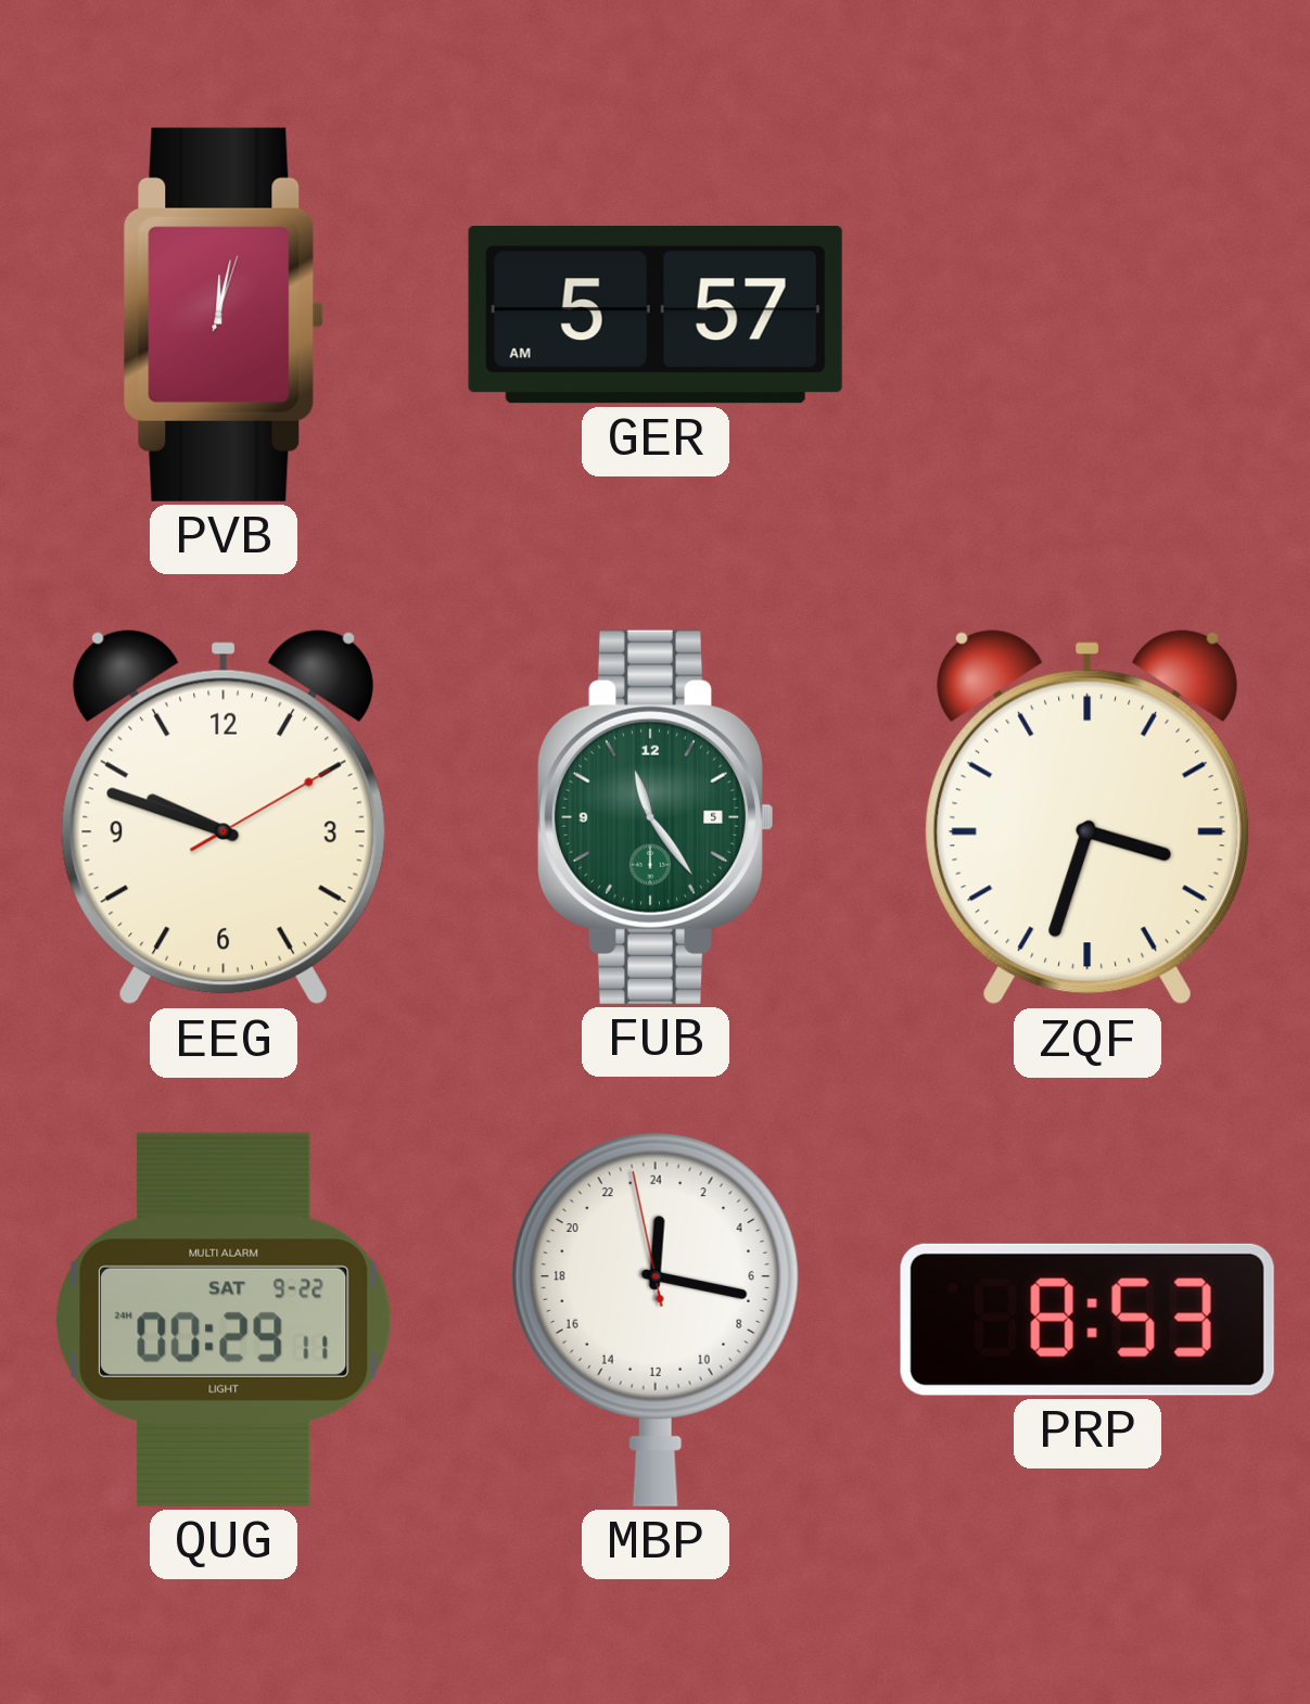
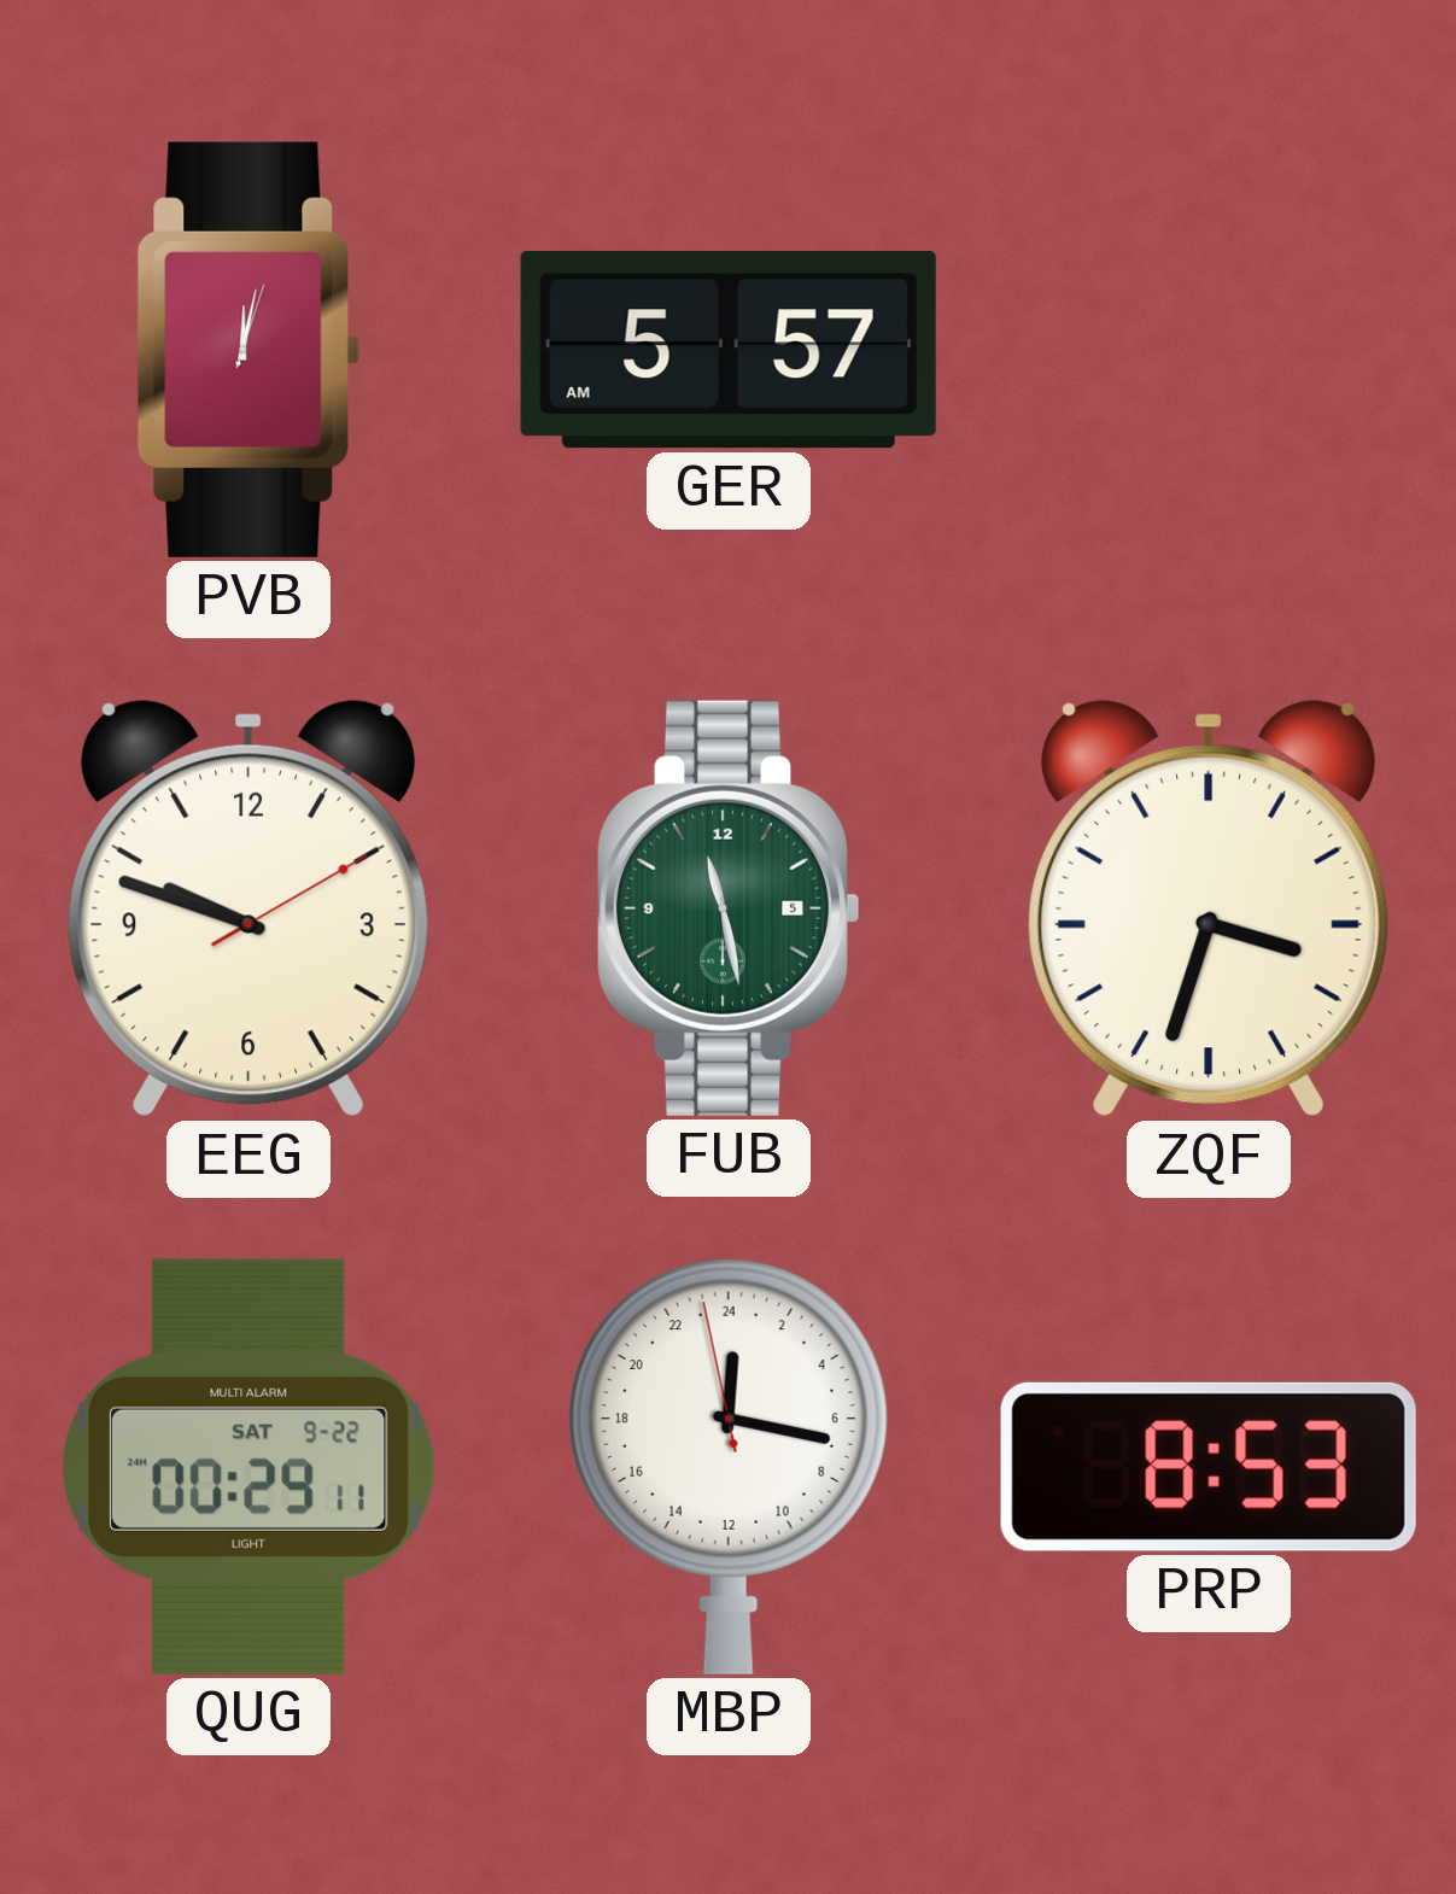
FUB: 11:24 -> 11:28
